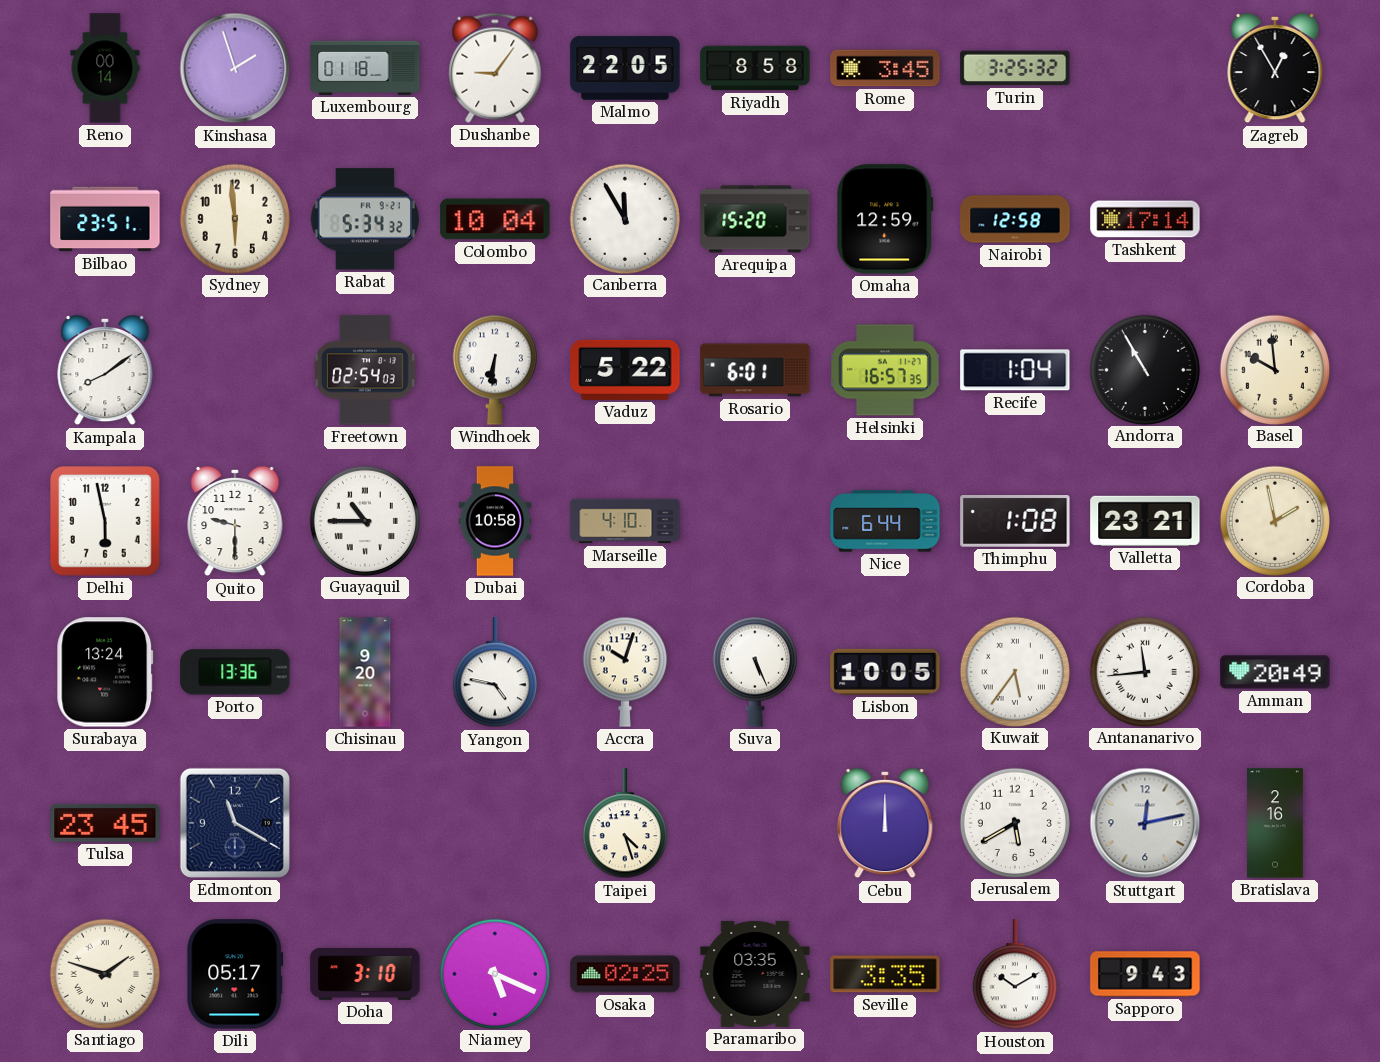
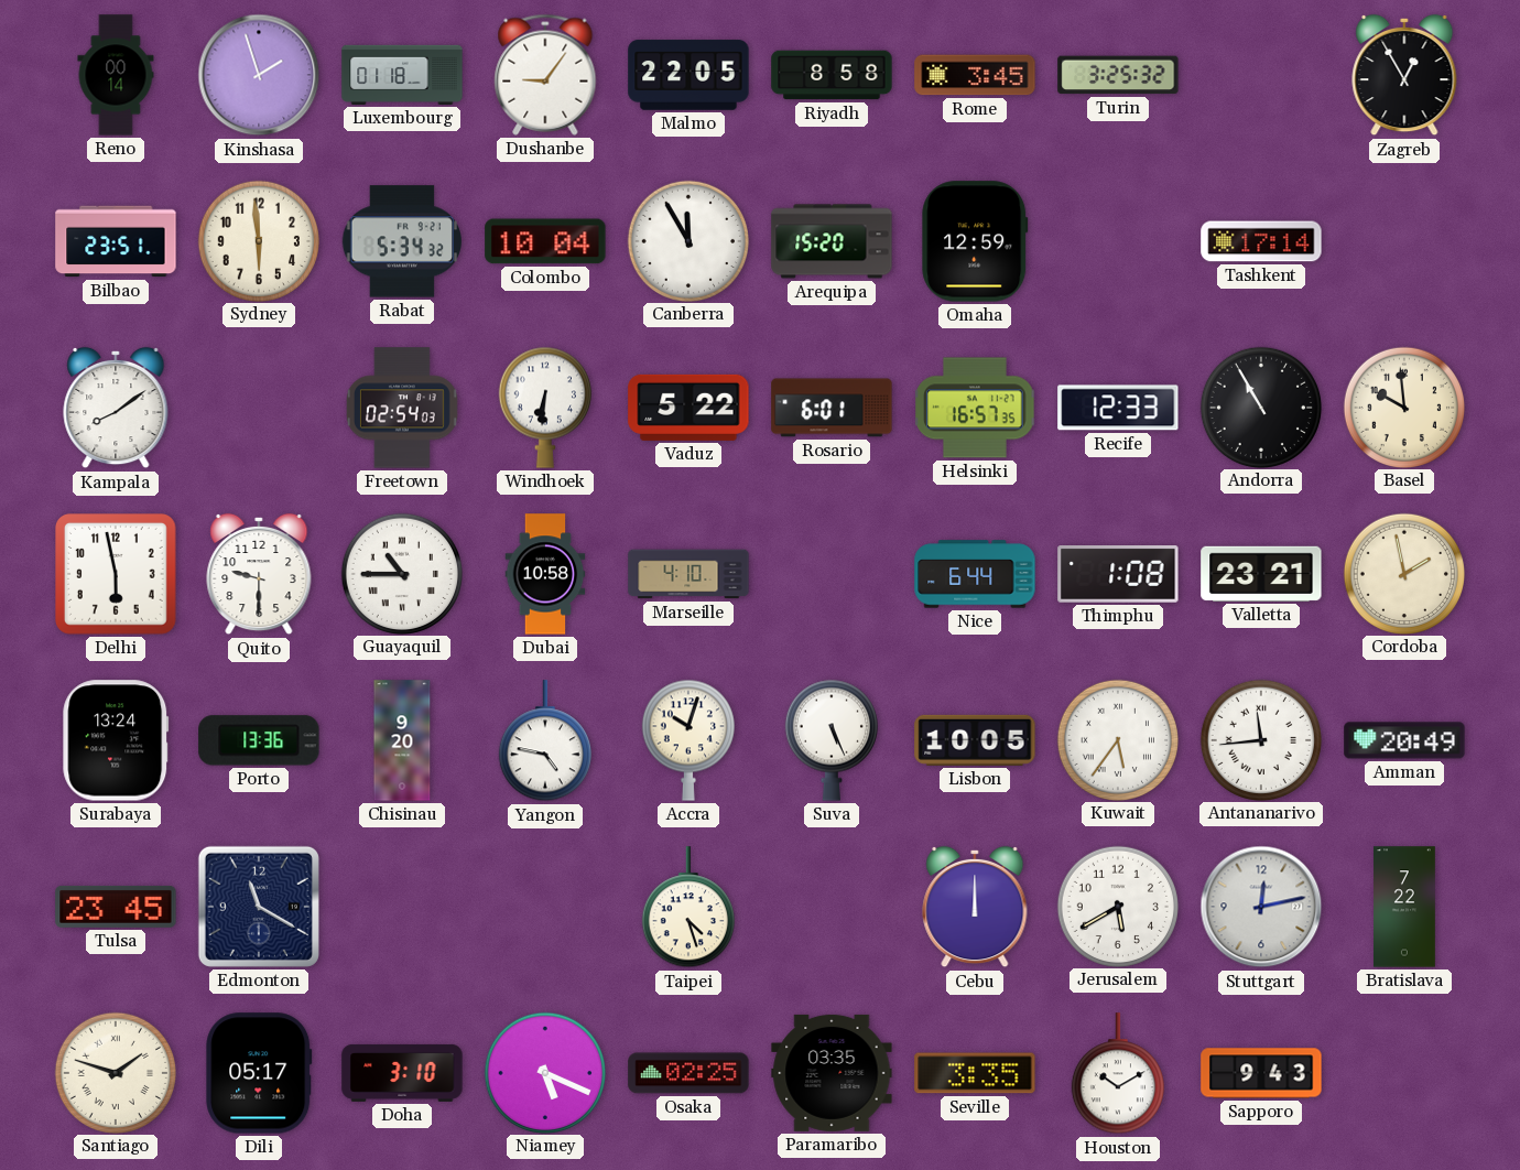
Nairobi: 12:58 -> none
Recife: 1:04 -> 12:33
Bratislava: 2:16 -> 7:22
